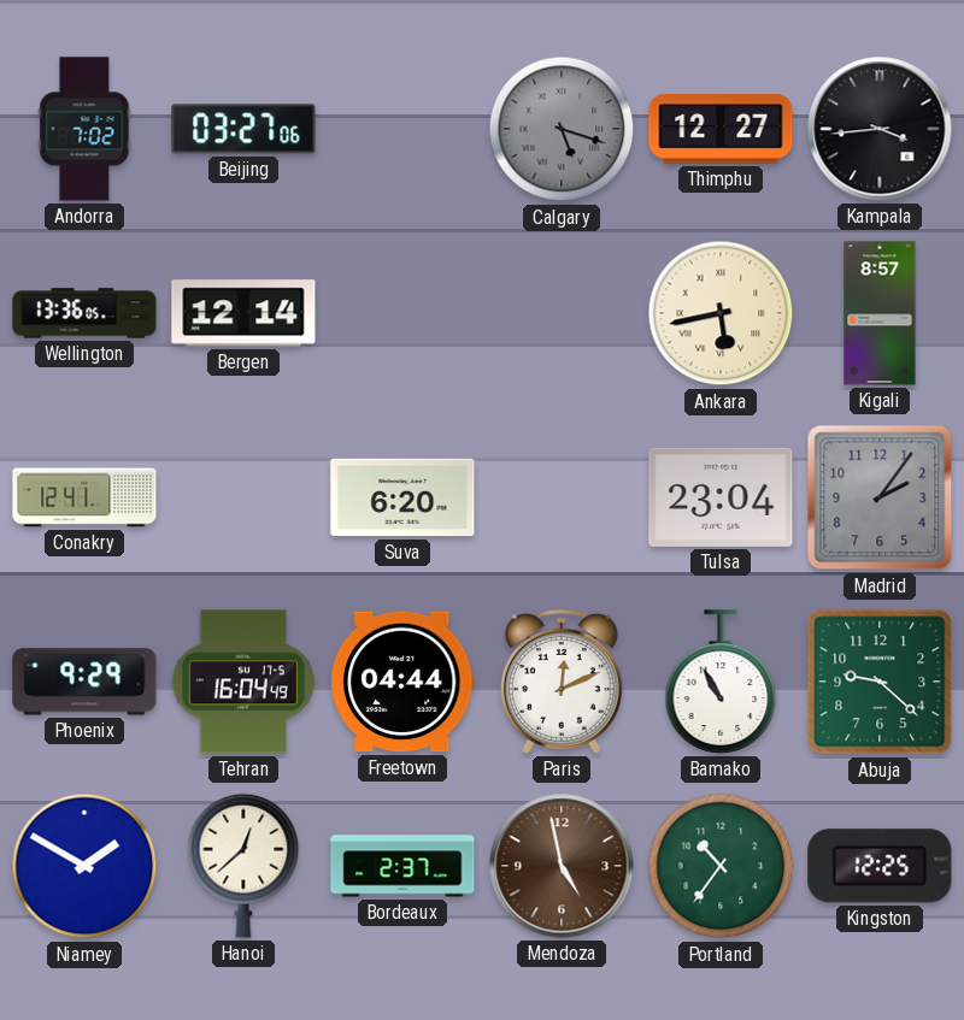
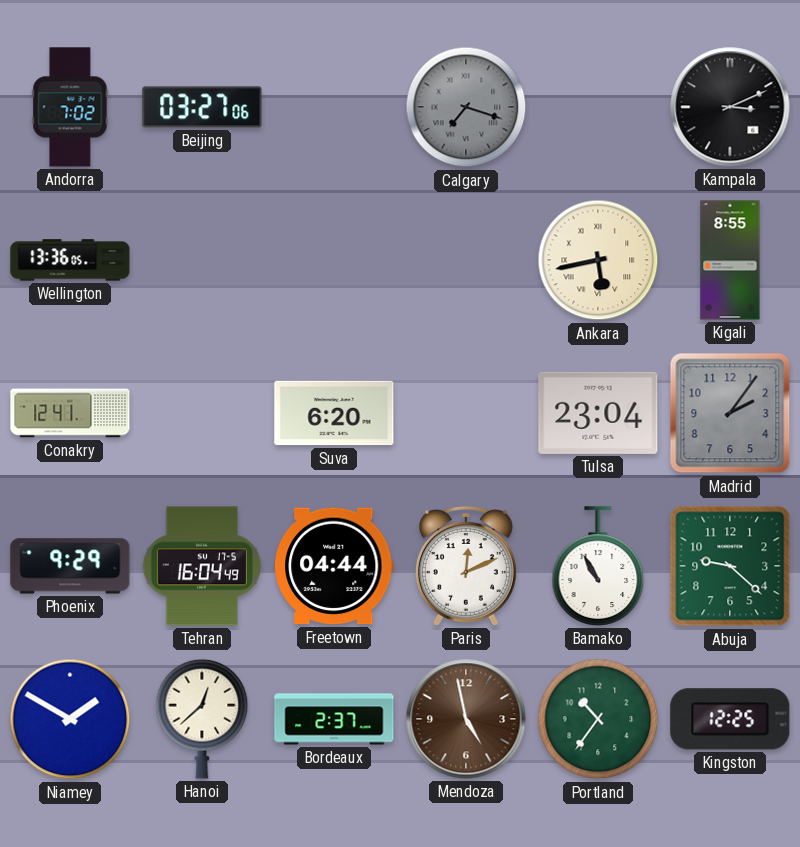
Calgary: 5:18 -> 7:18
Thimphu: 12:27 -> none
Kampala: 3:44 -> 3:11
Bergen: 12:14 -> none
Kigali: 8:57 -> 8:55
